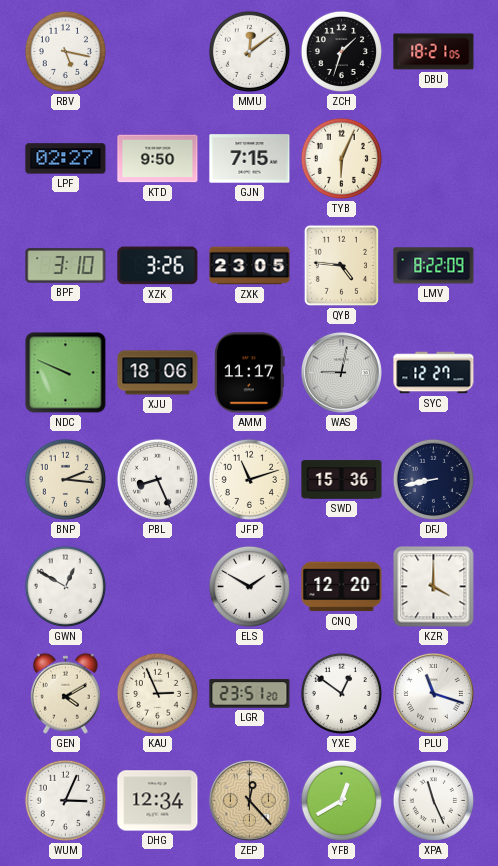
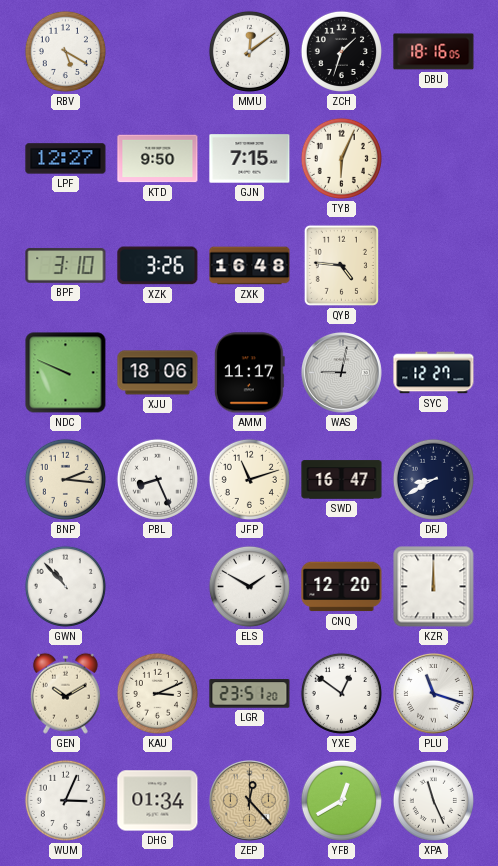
RBV: 5:17 -> 5:20
DBU: 18:21 -> 18:16
LPF: 02:27 -> 12:27
ZXK: 23:05 -> 16:48
LMV: 8:22 -> none
SWD: 15:36 -> 16:47
DFJ: 8:43 -> 8:40
GWN: 12:50 -> 10:53
KZR: 4:00 -> 12:00
GEN: 4:10 -> 10:10
KAU: 2:56 -> 3:11
DHG: 12:34 -> 01:34
